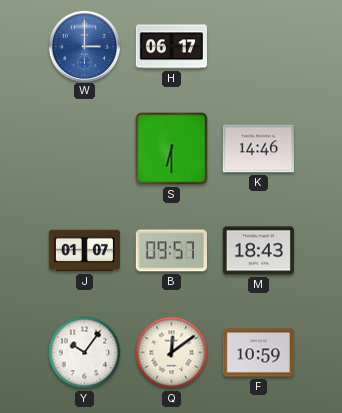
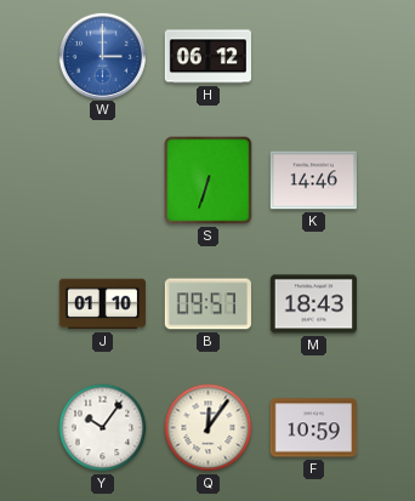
H: 06:17 -> 06:12
S: 6:30 -> 6:33
J: 01:07 -> 01:10
Q: 12:09 -> 12:06
